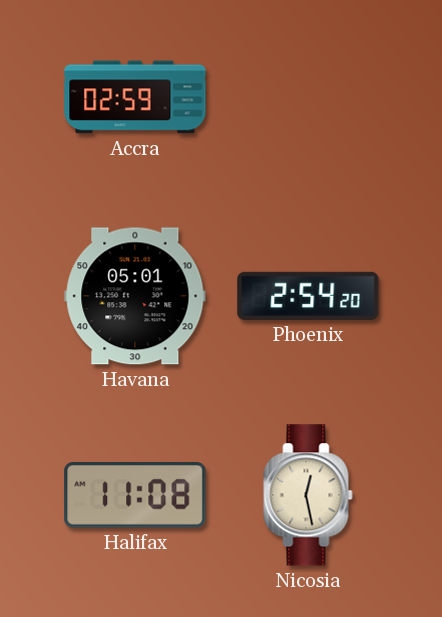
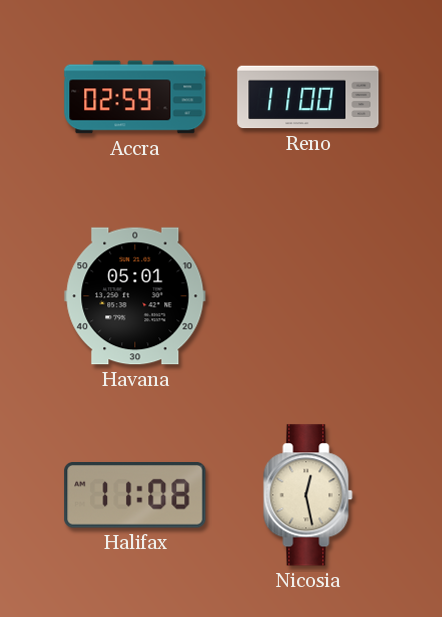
Reno: none -> 11:00
Phoenix: 2:54 -> none
